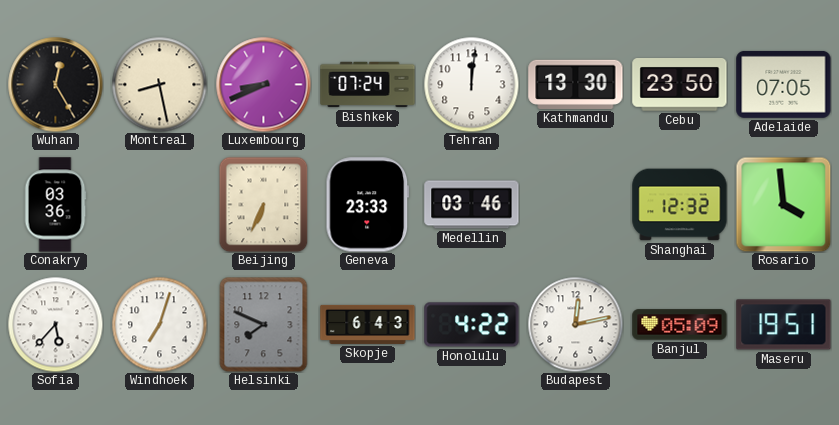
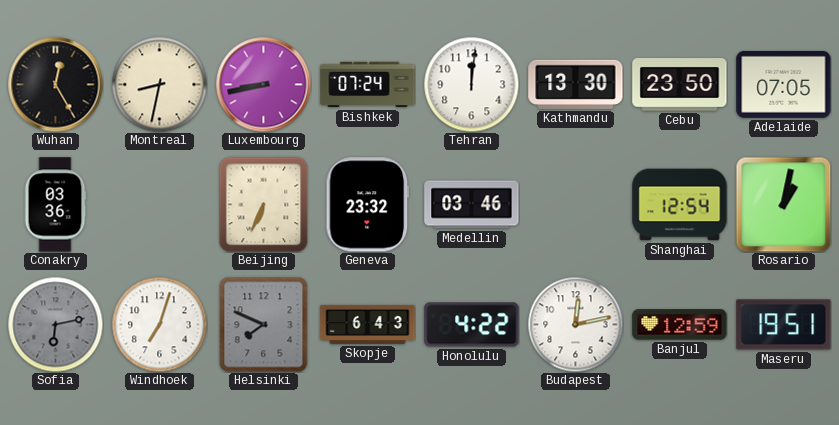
Montreal: 8:28 -> 8:32
Luxembourg: 8:41 -> 8:43
Geneva: 23:33 -> 23:32
Shanghai: 12:32 -> 12:54
Rosario: 3:59 -> 1:02
Sofia: 5:37 -> 6:13
Sofia dial: white -> grey
Banjul: 05:09 -> 12:59
